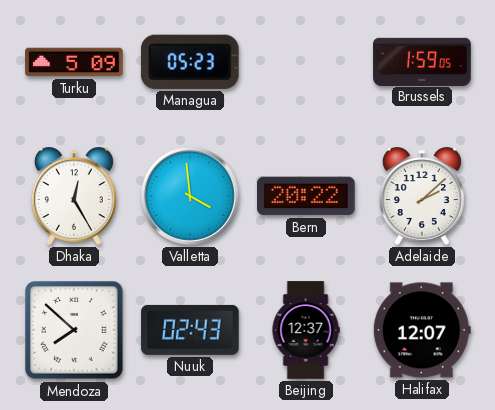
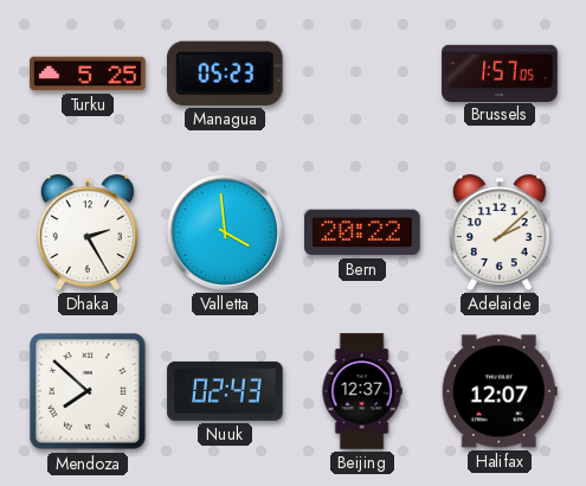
Turku: 5:09 -> 5:25
Brussels: 1:59 -> 1:57
Dhaka: 12:25 -> 2:25
